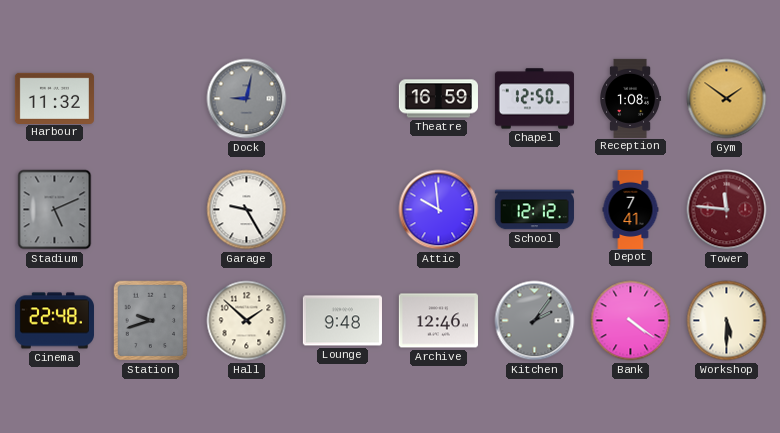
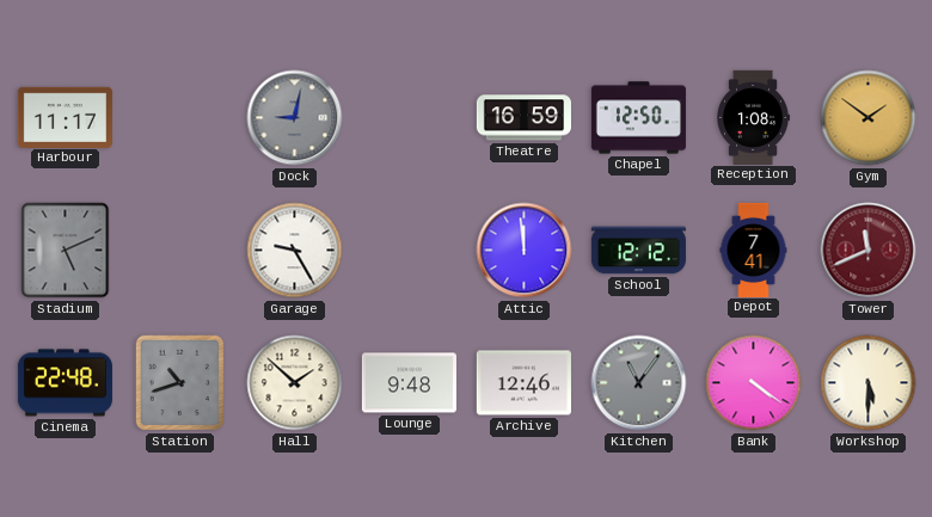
Harbour: 11:32 -> 11:17
Attic: 9:59 -> 11:59
Tower: 11:46 -> 11:41
Station: 9:42 -> 10:42
Kitchen: 2:06 -> 11:06
